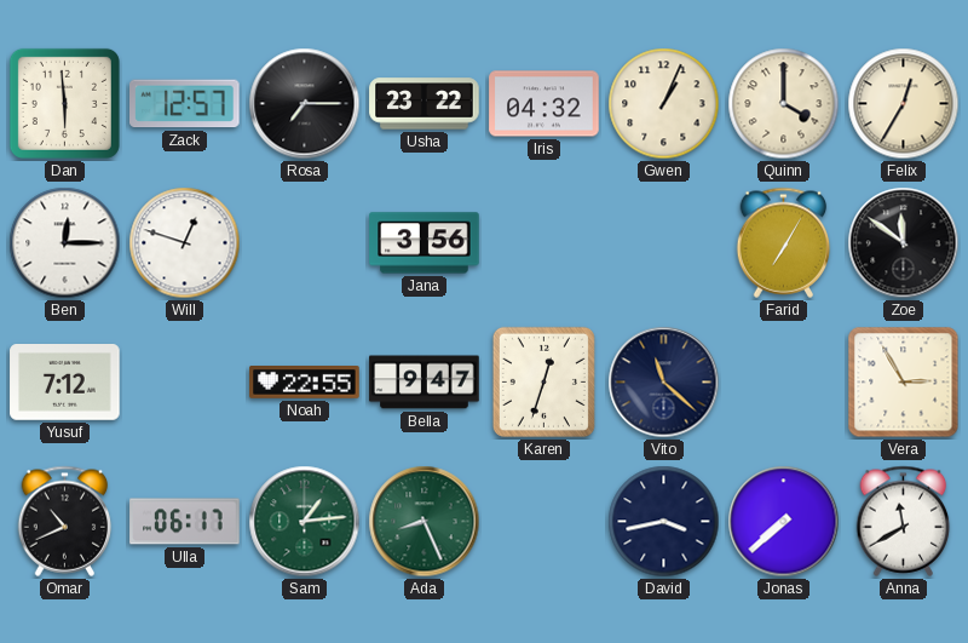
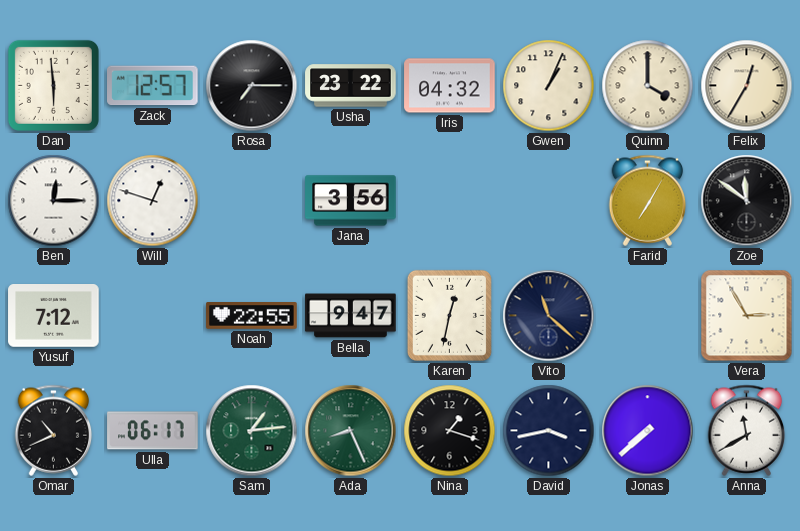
Karen: 12:33 -> 12:32
Nina: none -> 1:18
